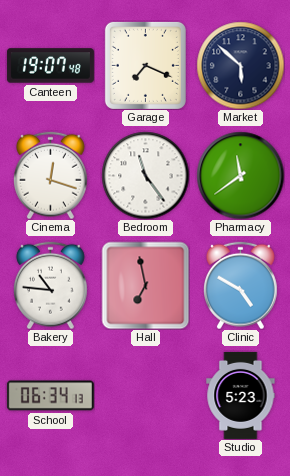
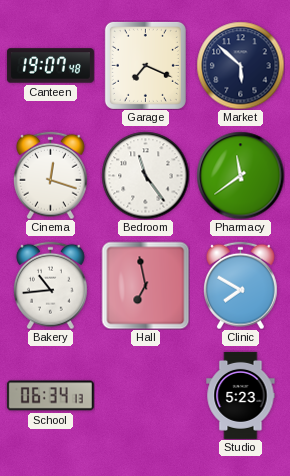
Bakery: 10:46 -> 10:44
Clinic: 4:50 -> 7:50
